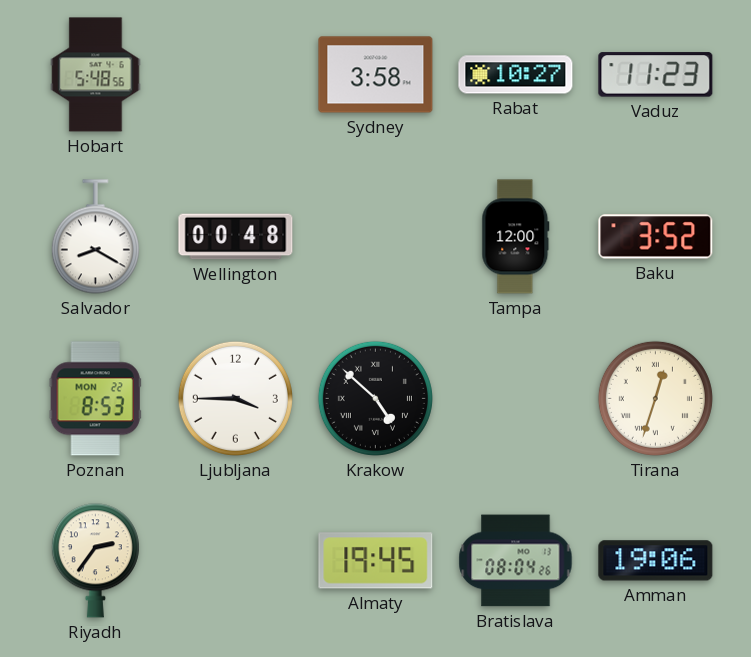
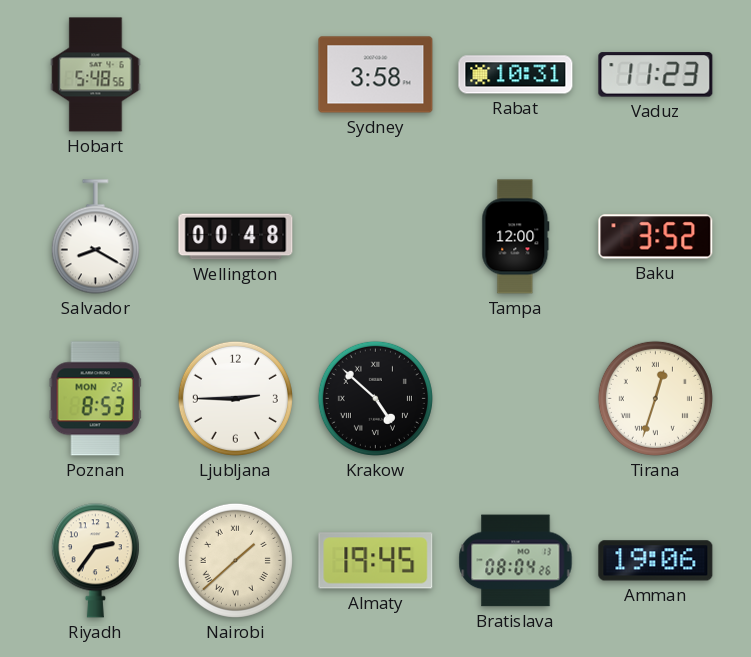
Rabat: 10:27 -> 10:31
Ljubljana: 3:45 -> 2:45
Nairobi: none -> 1:38
